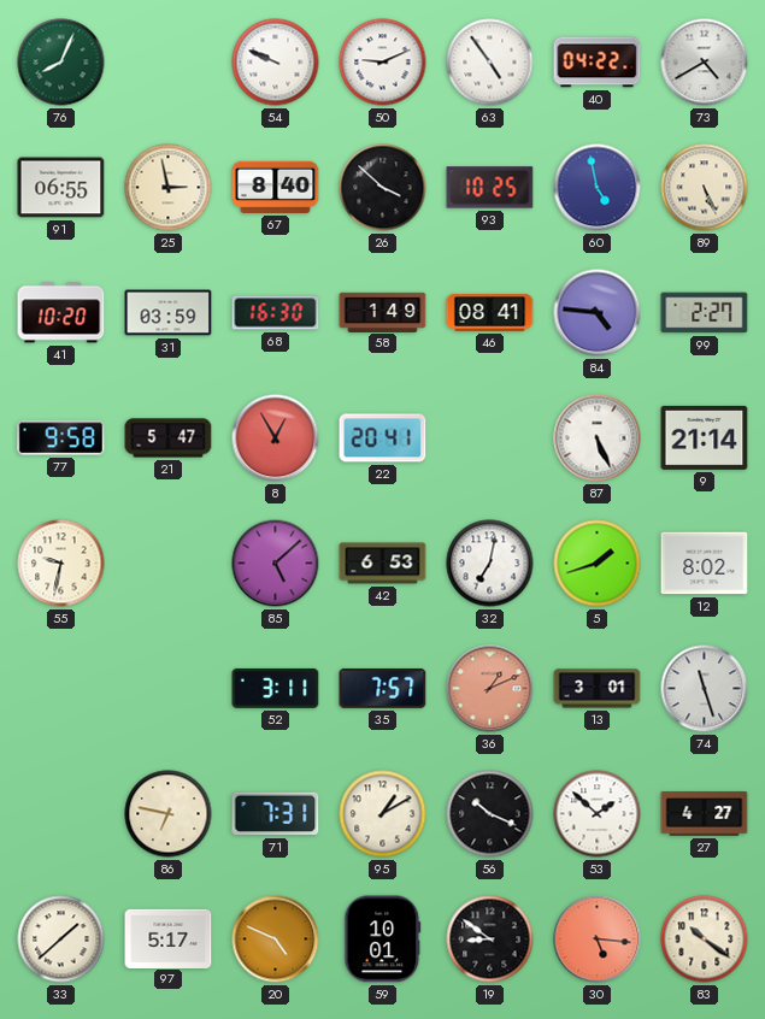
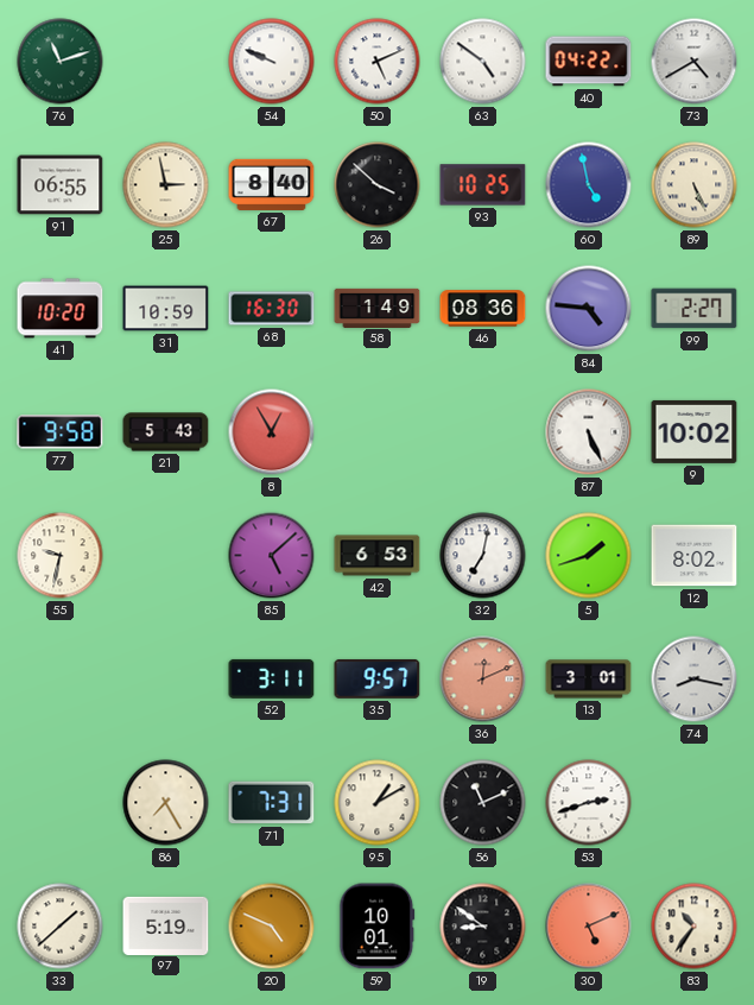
76: 8:04 -> 11:12
50: 9:11 -> 5:11
63: 4:54 -> 4:51
31: 03:59 -> 10:59
46: 08:41 -> 08:36
21: 5:47 -> 5:43
22: 20:41 -> none
9: 21:14 -> 10:02
35: 7:57 -> 9:57
36: 1:11 -> 12:11
74: 11:27 -> 8:17
86: 6:47 -> 7:25
56: 10:19 -> 11:11
53: 1:52 -> 2:42
27: 4:27 -> none
97: 5:17 -> 5:19
30: 5:16 -> 5:11
83: 10:21 -> 10:36
